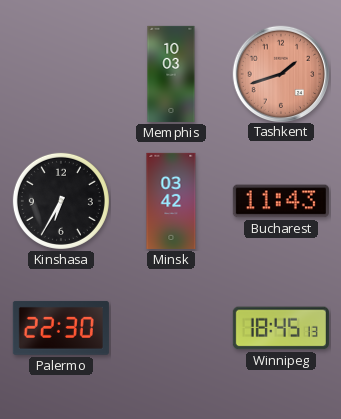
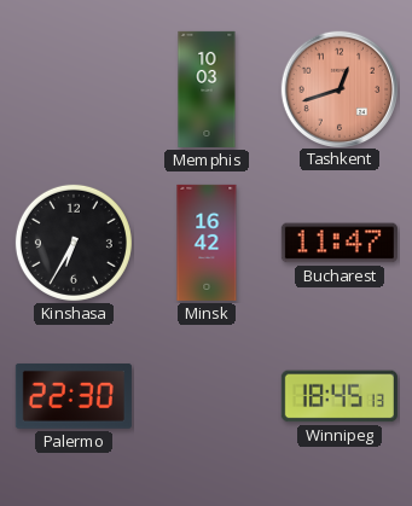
Tashkent: 1:42 -> 12:42
Minsk: 03:42 -> 16:42
Bucharest: 11:43 -> 11:47
